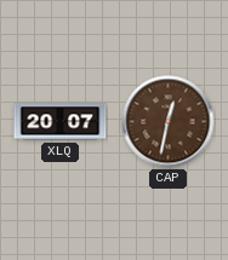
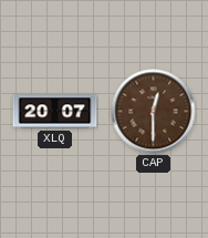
CAP: 12:32 -> 12:30
